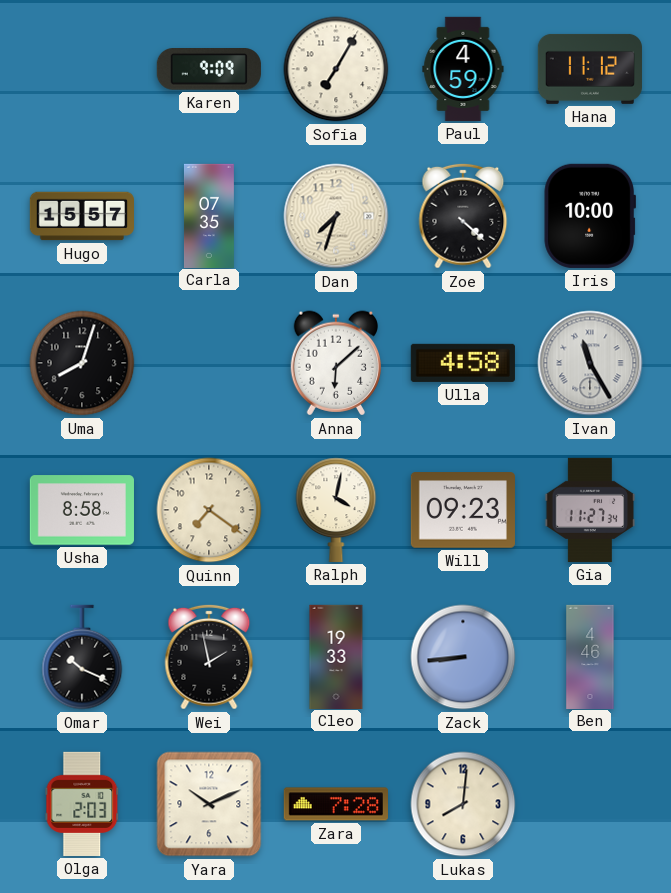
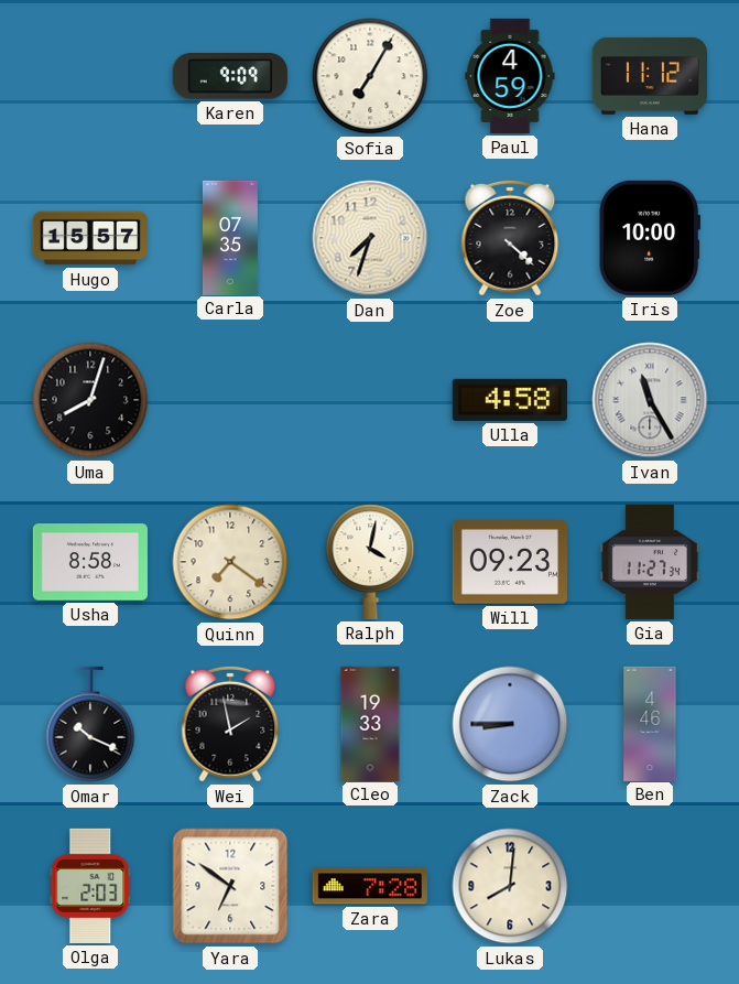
Anna: 6:08 -> none
Zack: 8:44 -> 8:45
Yara: 10:11 -> 6:51
